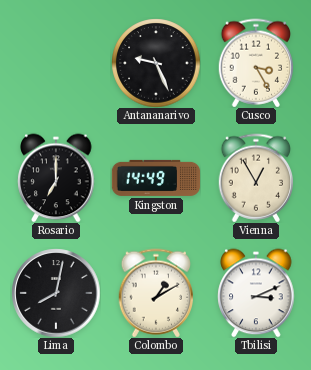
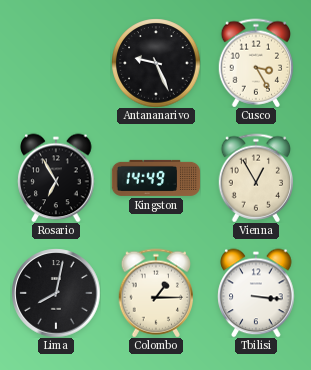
Rosario: 7:00 -> 6:55
Colombo: 1:10 -> 1:15
Tbilisi: 3:11 -> 3:16
